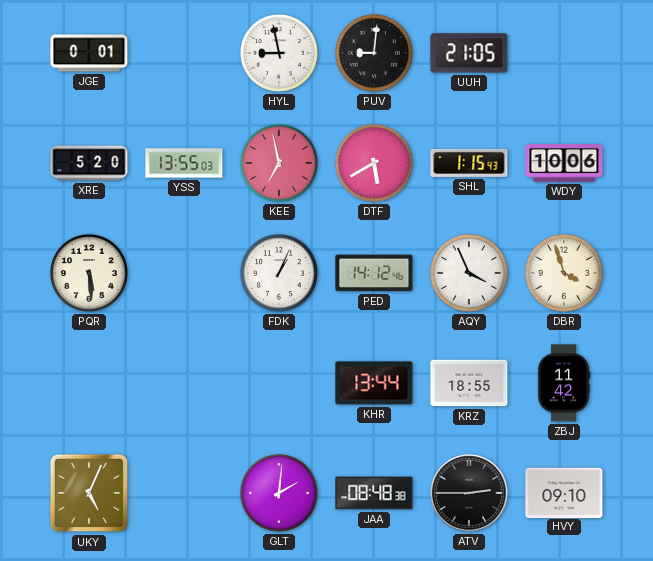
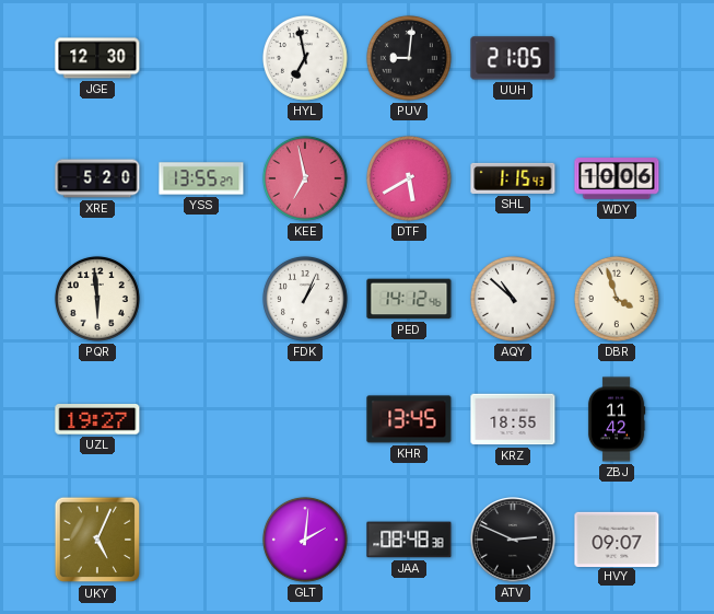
JGE: 0:01 -> 12:30
HYL: 8:58 -> 6:58
YSS: 13:55:03 -> 13:55:27
PQR: 5:29 -> 5:59
AQY: 3:56 -> 10:52
UZL: none -> 19:27
KHR: 13:44 -> 13:45
ATV: 2:45 -> 2:49
HVY: 09:10 -> 09:07
